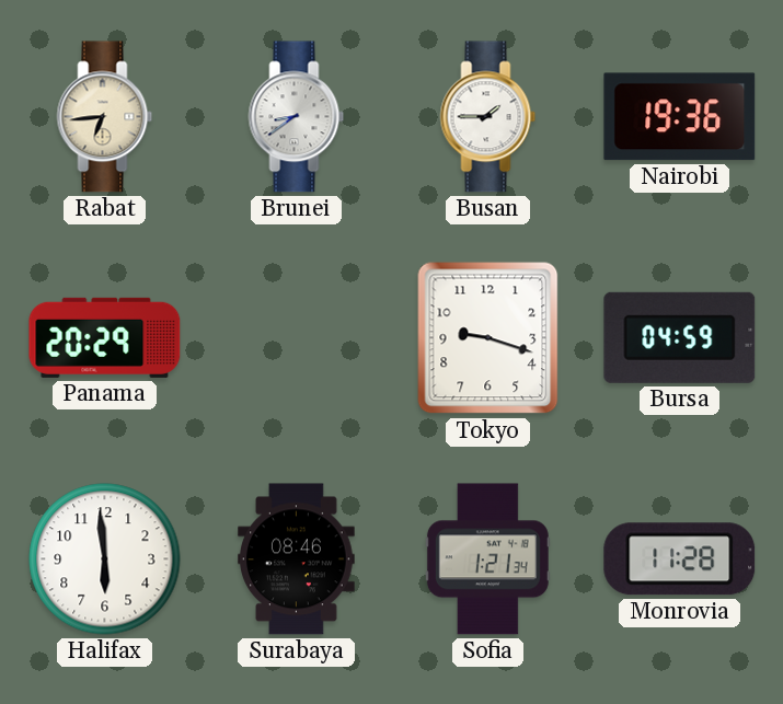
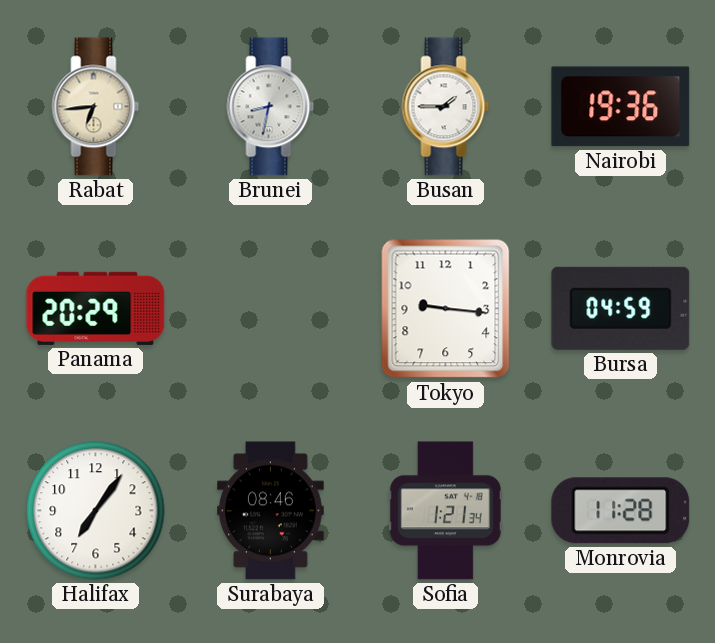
Brunei: 8:39 -> 8:32
Tokyo: 9:18 -> 9:16
Halifax: 5:59 -> 7:06
